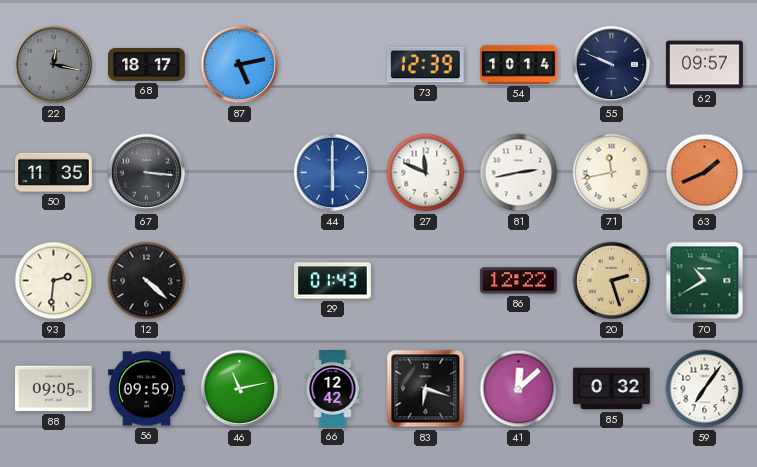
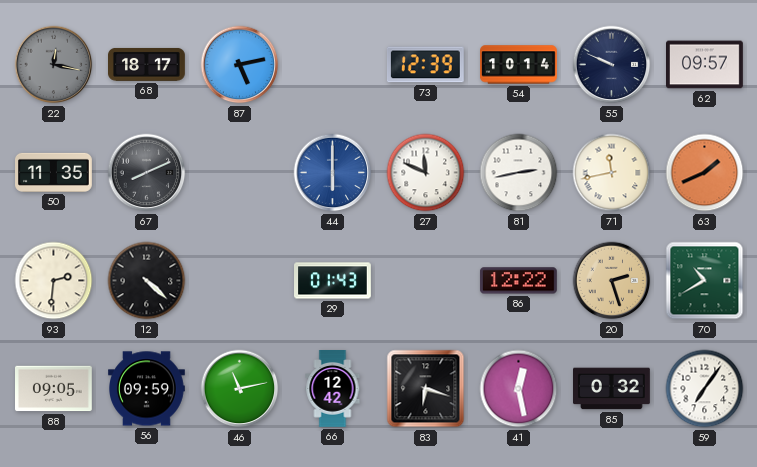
67: 3:16 -> 8:11
41: 12:08 -> 12:28
